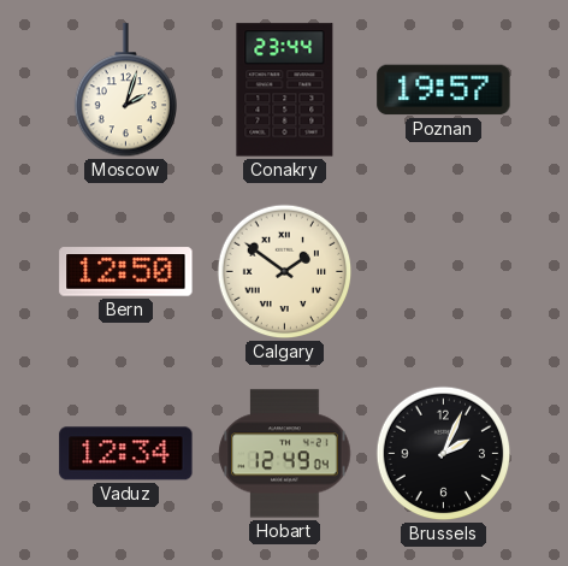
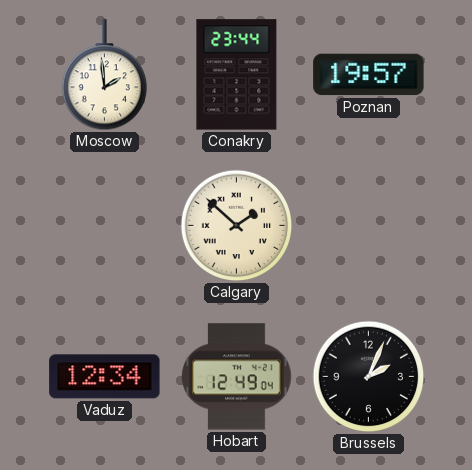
Moscow: 2:03 -> 1:59
Bern: 12:50 -> none
Calgary: 1:51 -> 1:52
